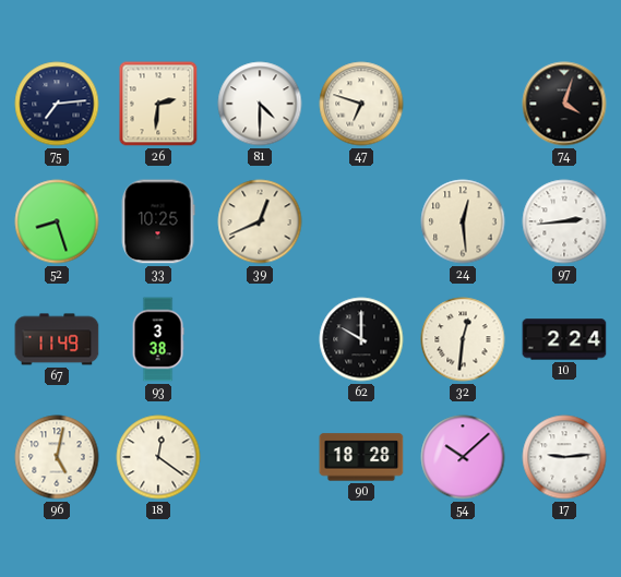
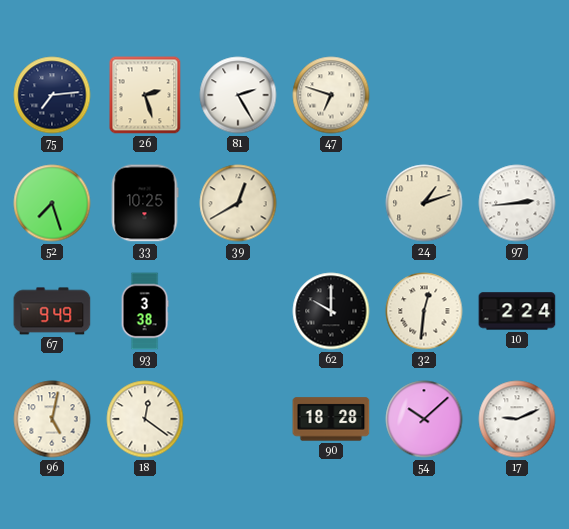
26: 2:31 -> 2:27
81: 4:30 -> 2:25
74: 4:03 -> none
52: 8:27 -> 7:27
39: 12:41 -> 12:40
24: 12:29 -> 1:12
67: 11:49 -> 9:49
17: 9:14 -> 9:11
